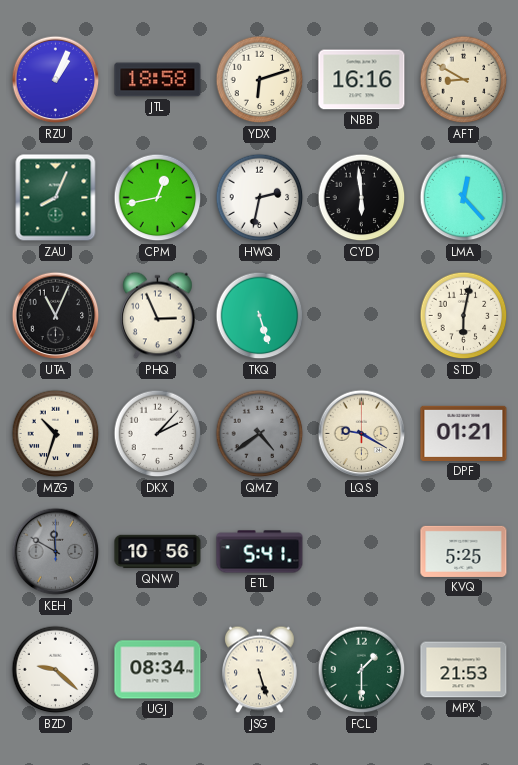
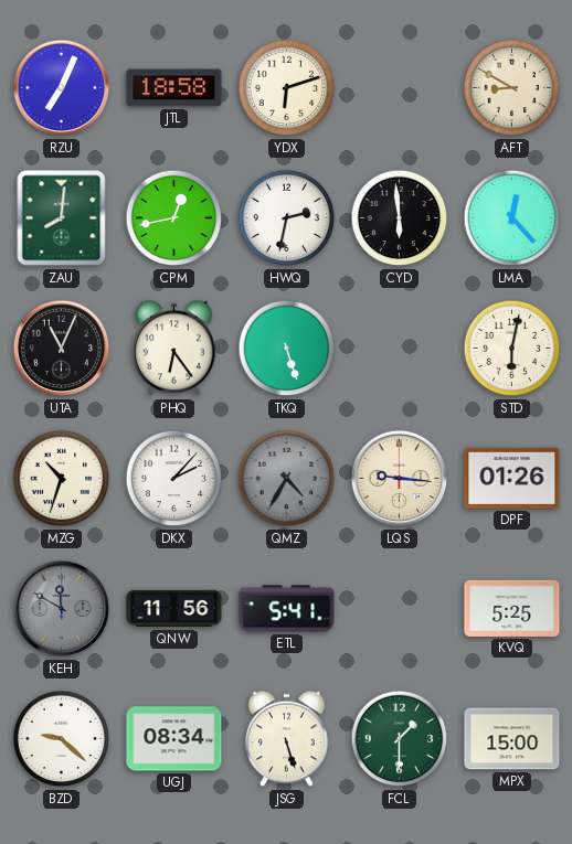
RZU: 1:04 -> 7:04
NBB: 16:16 -> none
ZAU: 8:04 -> 8:01
PHQ: 2:56 -> 6:24
QMZ: 4:39 -> 4:35
LQS: 9:20 -> 9:16
DPF: 01:21 -> 01:26
QNW: 10:56 -> 11:56
MPX: 21:53 -> 15:00
